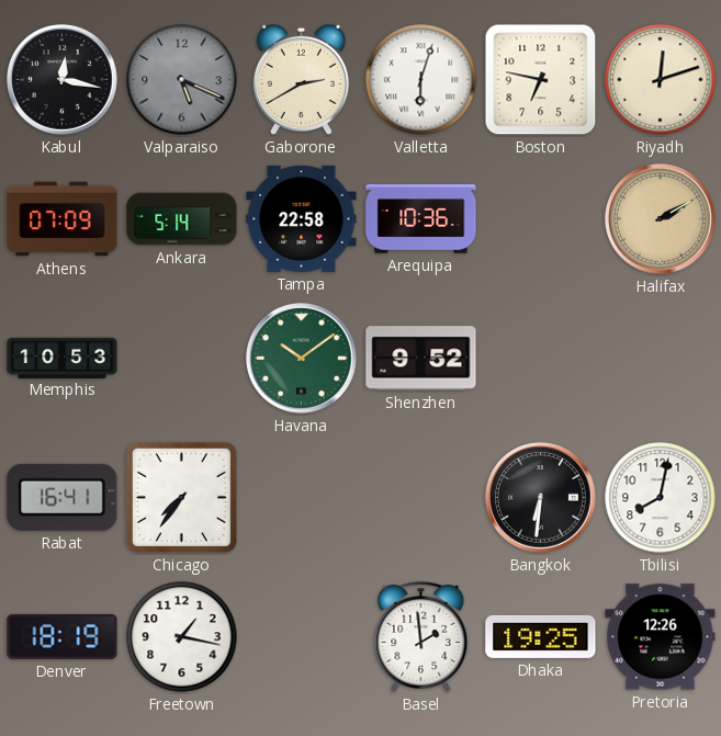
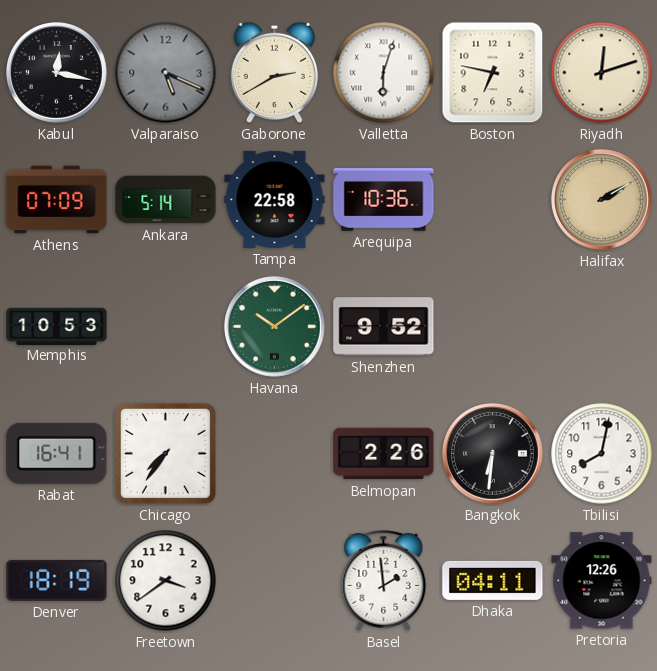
Belmopan: none -> 2:26
Freetown: 1:17 -> 3:39
Dhaka: 19:25 -> 04:11
